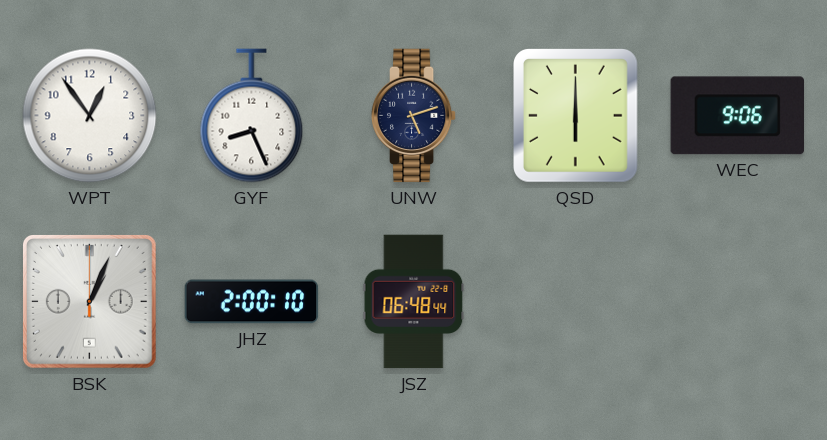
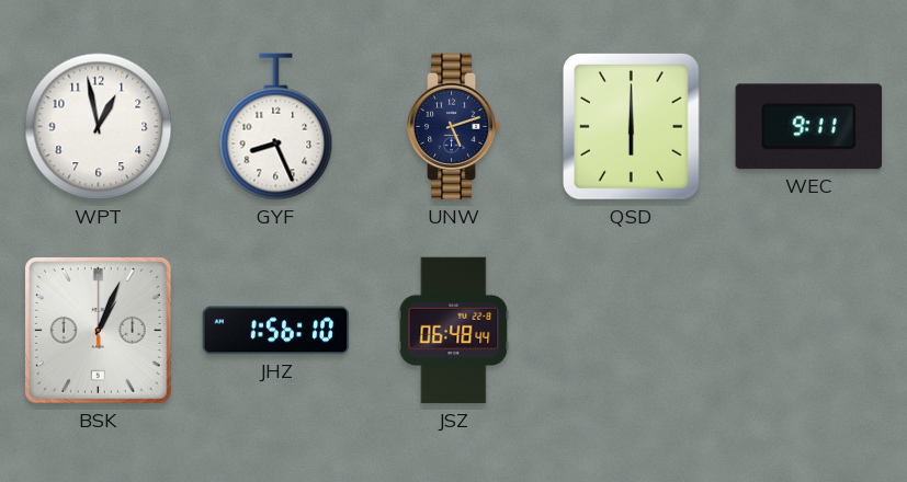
WPT: 12:54 -> 12:58
WEC: 9:06 -> 9:11
JHZ: 2:00 -> 1:56
